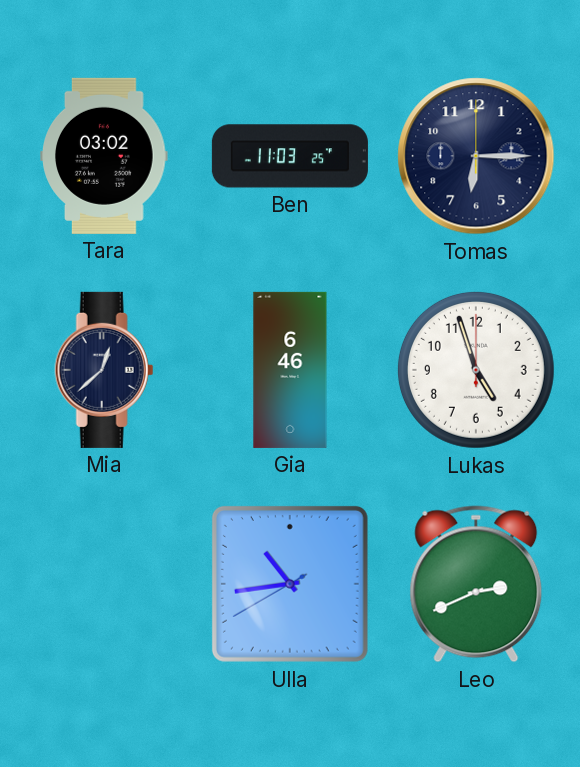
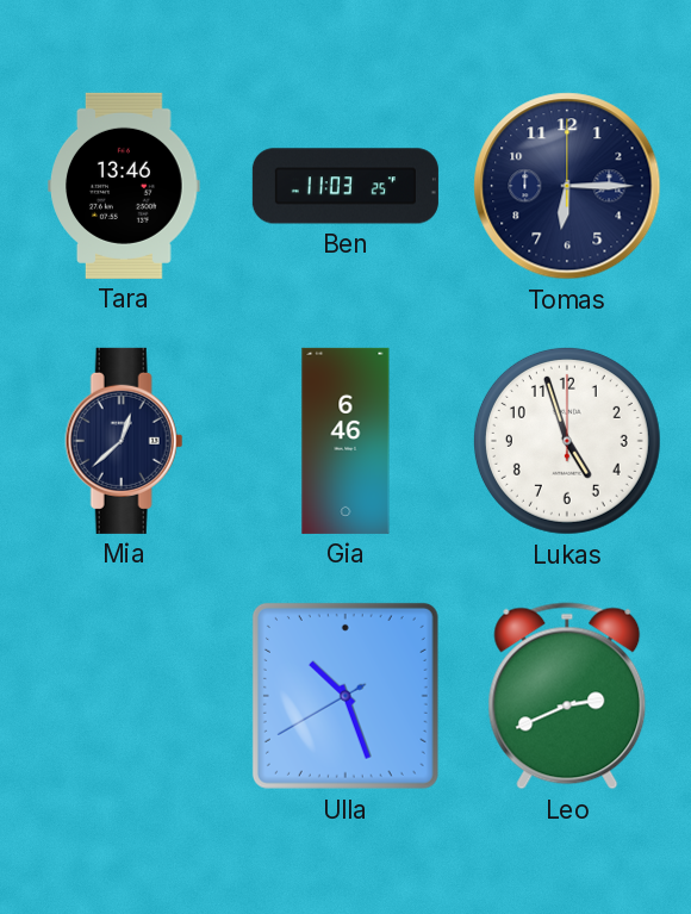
Tara: 03:02 -> 13:46
Ulla: 10:43 -> 10:26
